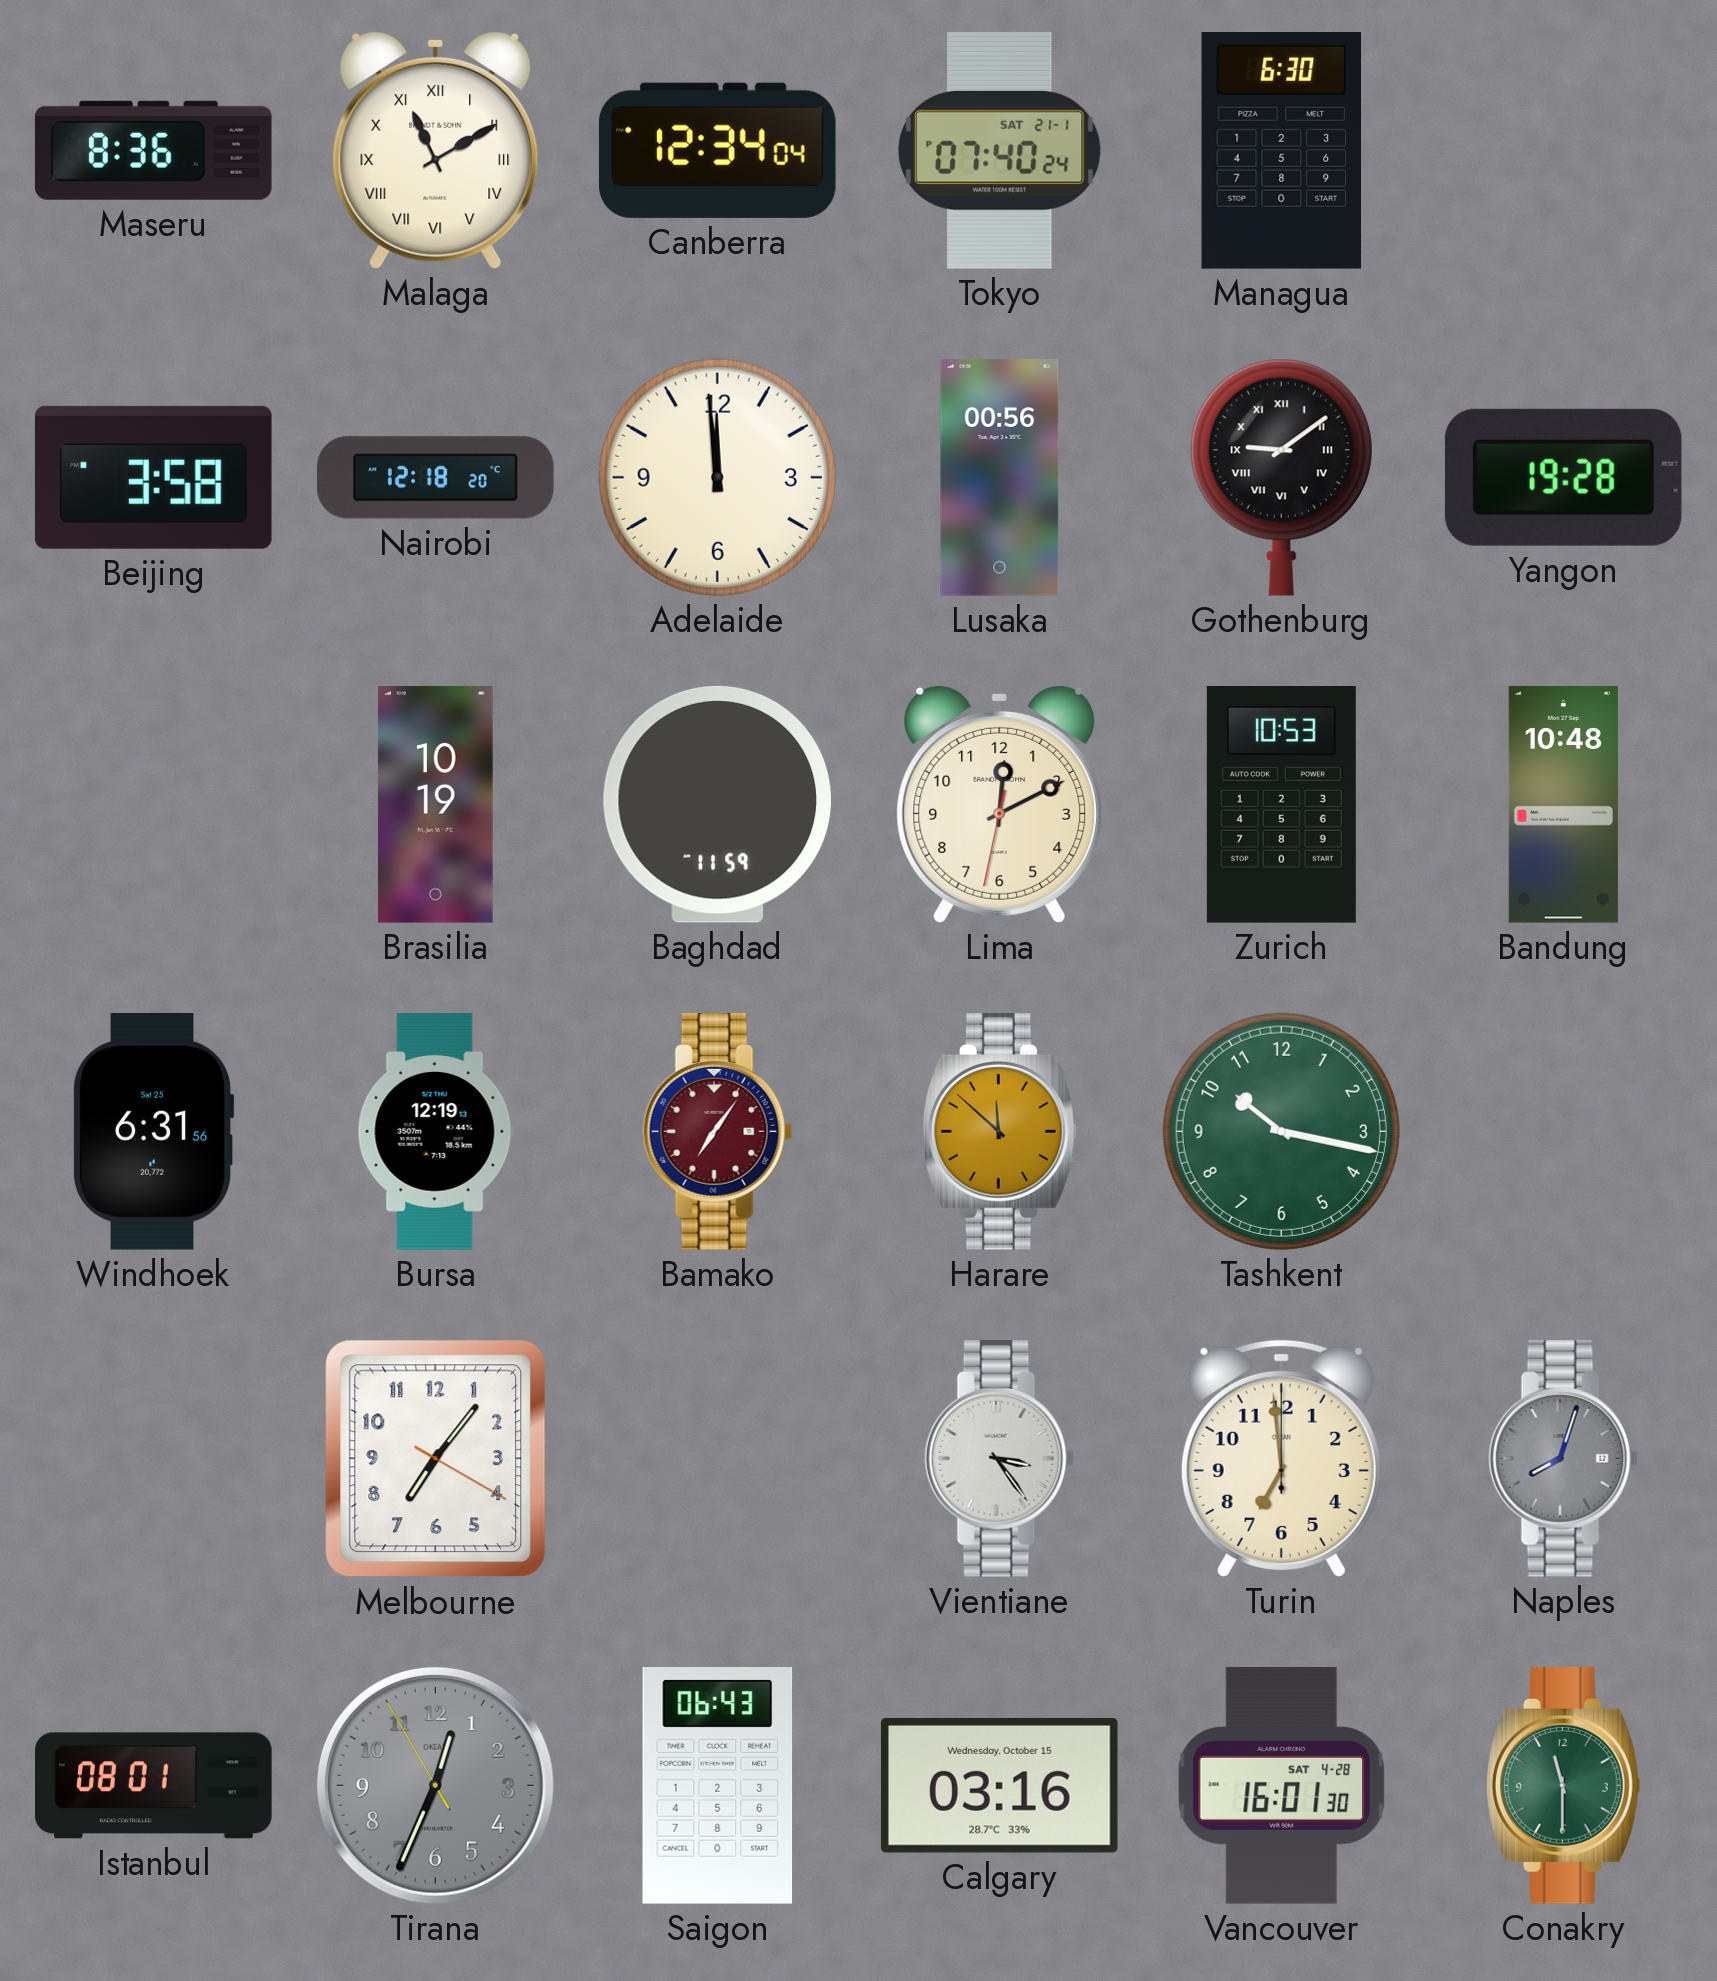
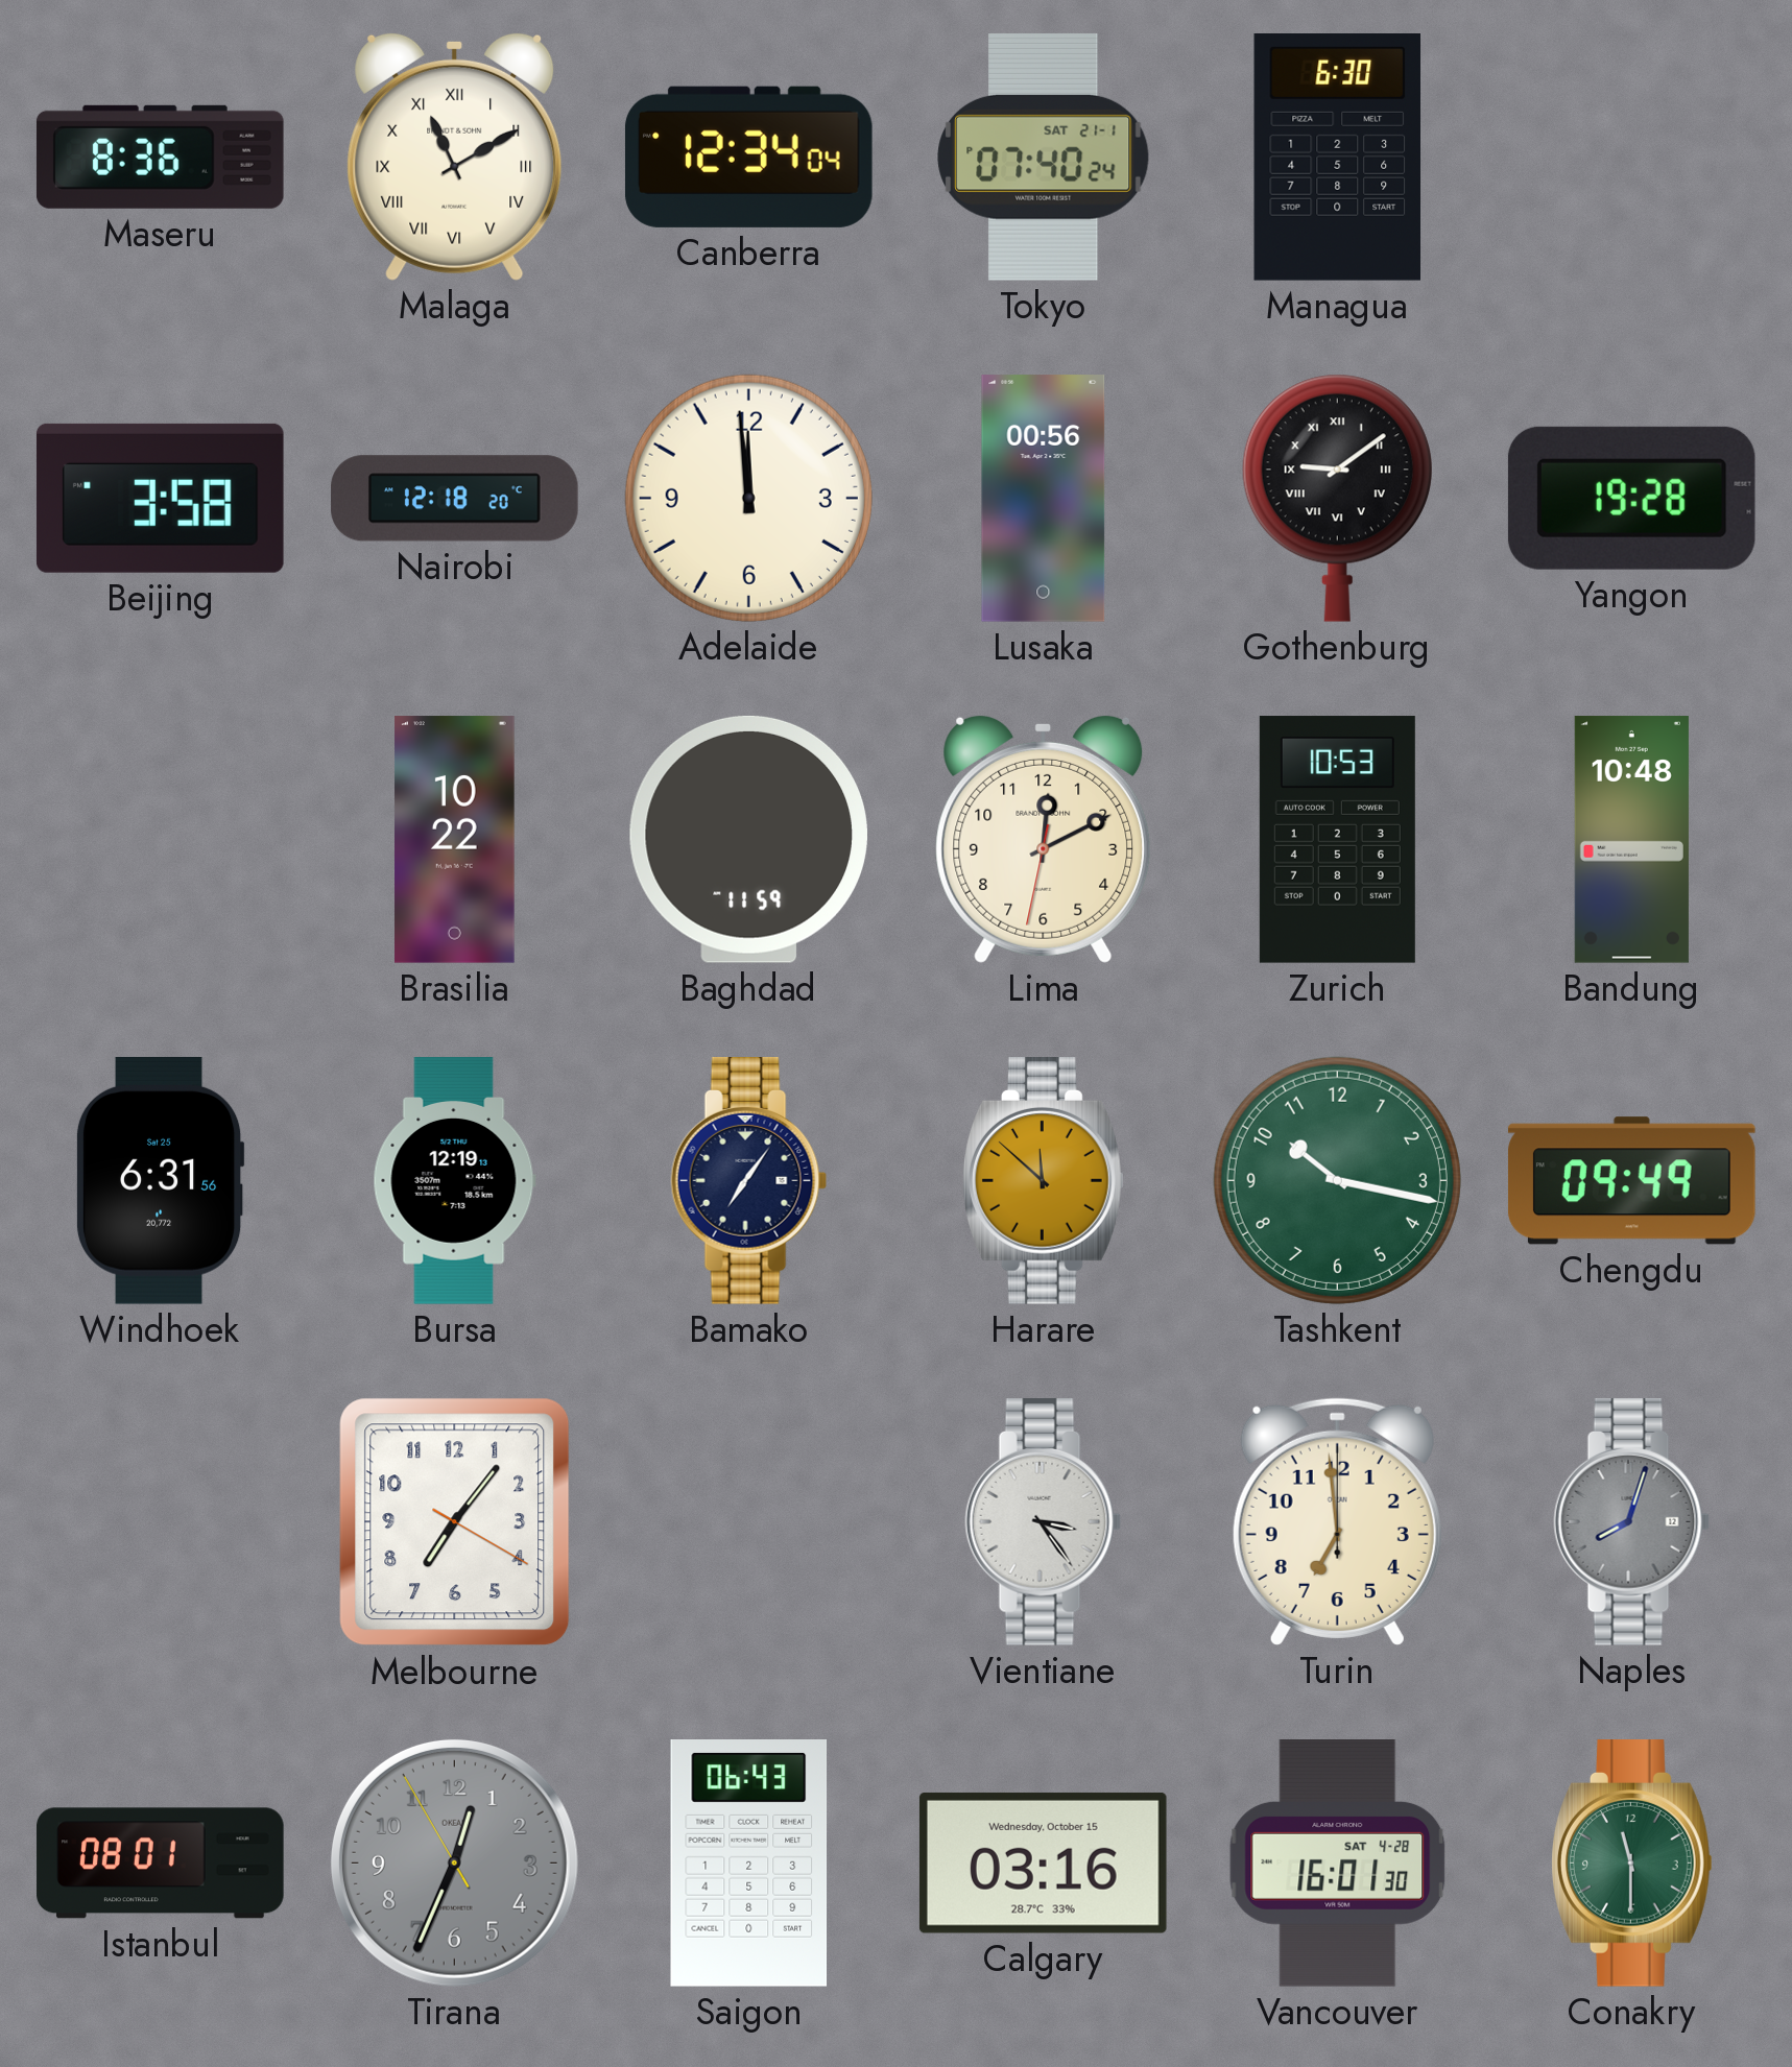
Brasilia: 10:19 -> 10:22
Bamako dial: burgundy -> navy
Chengdu: none -> 09:49
